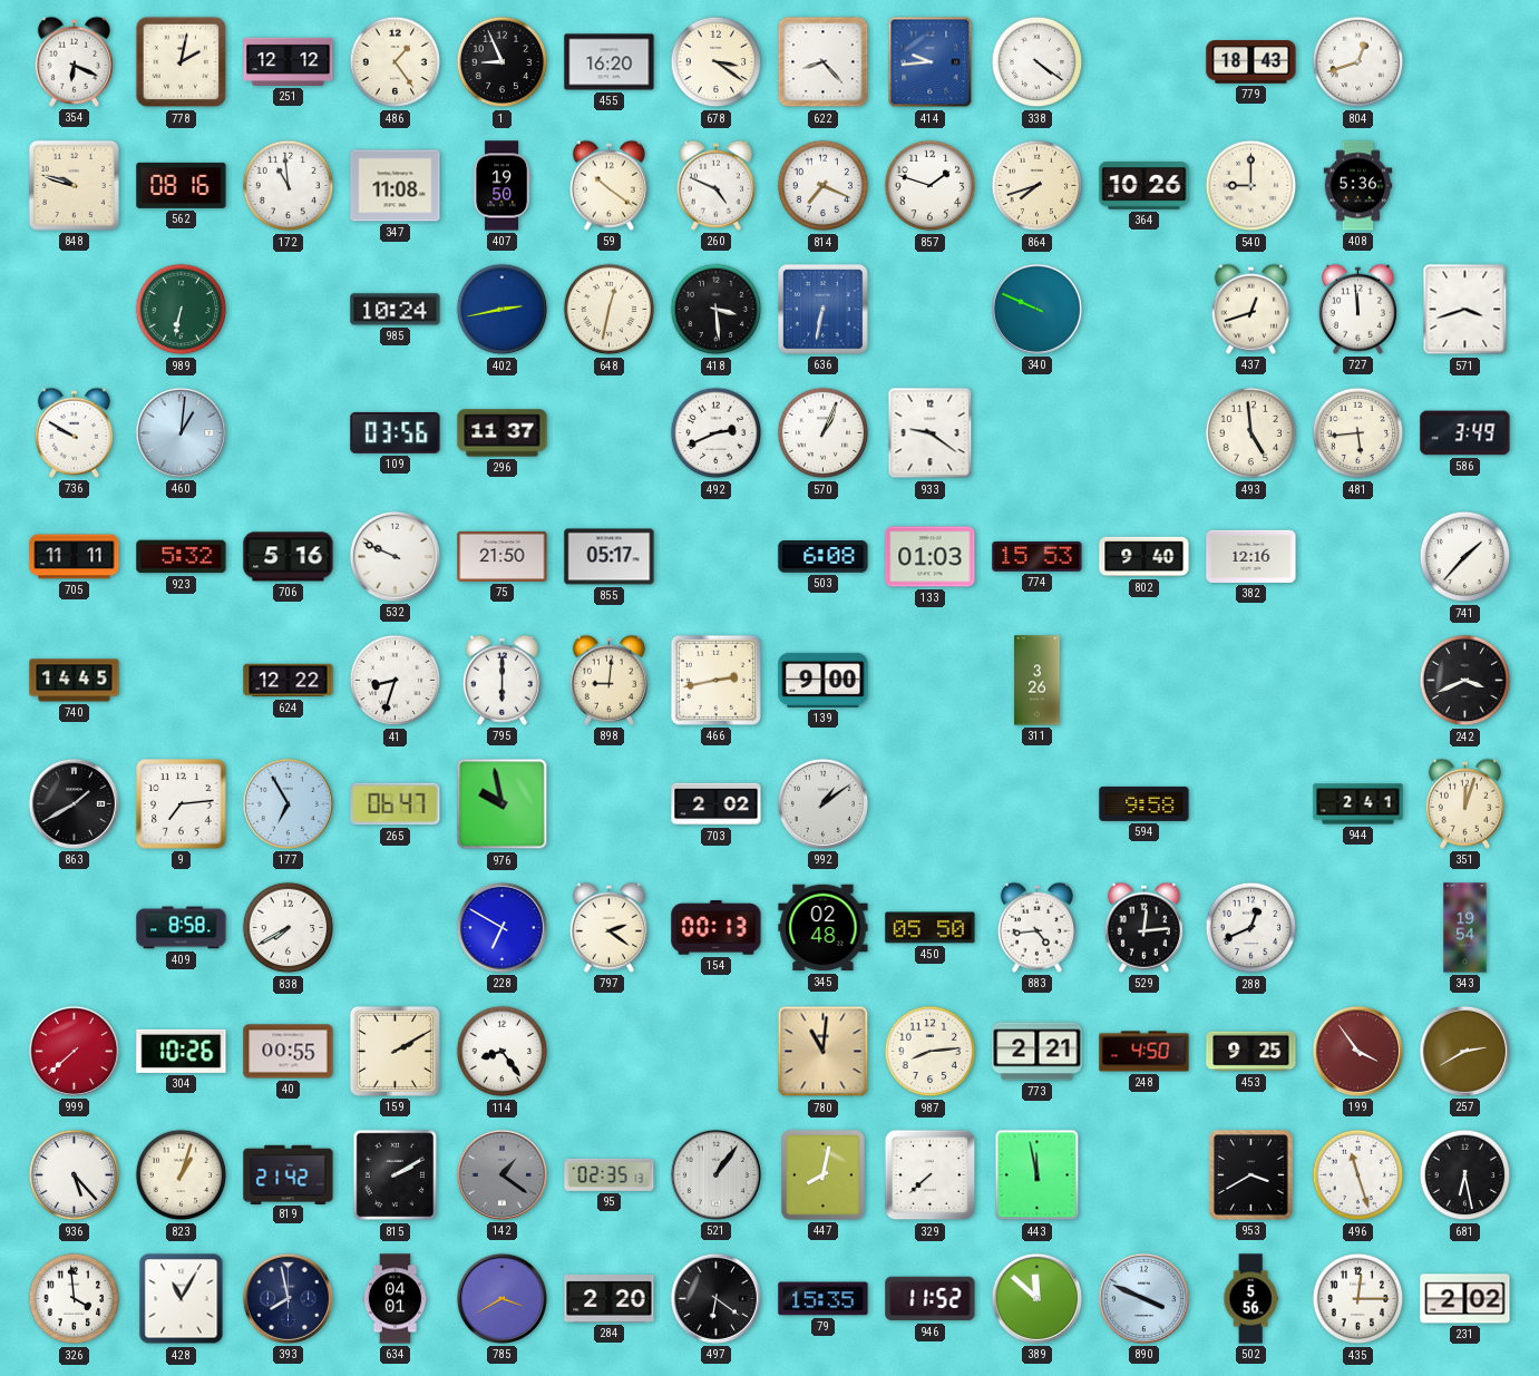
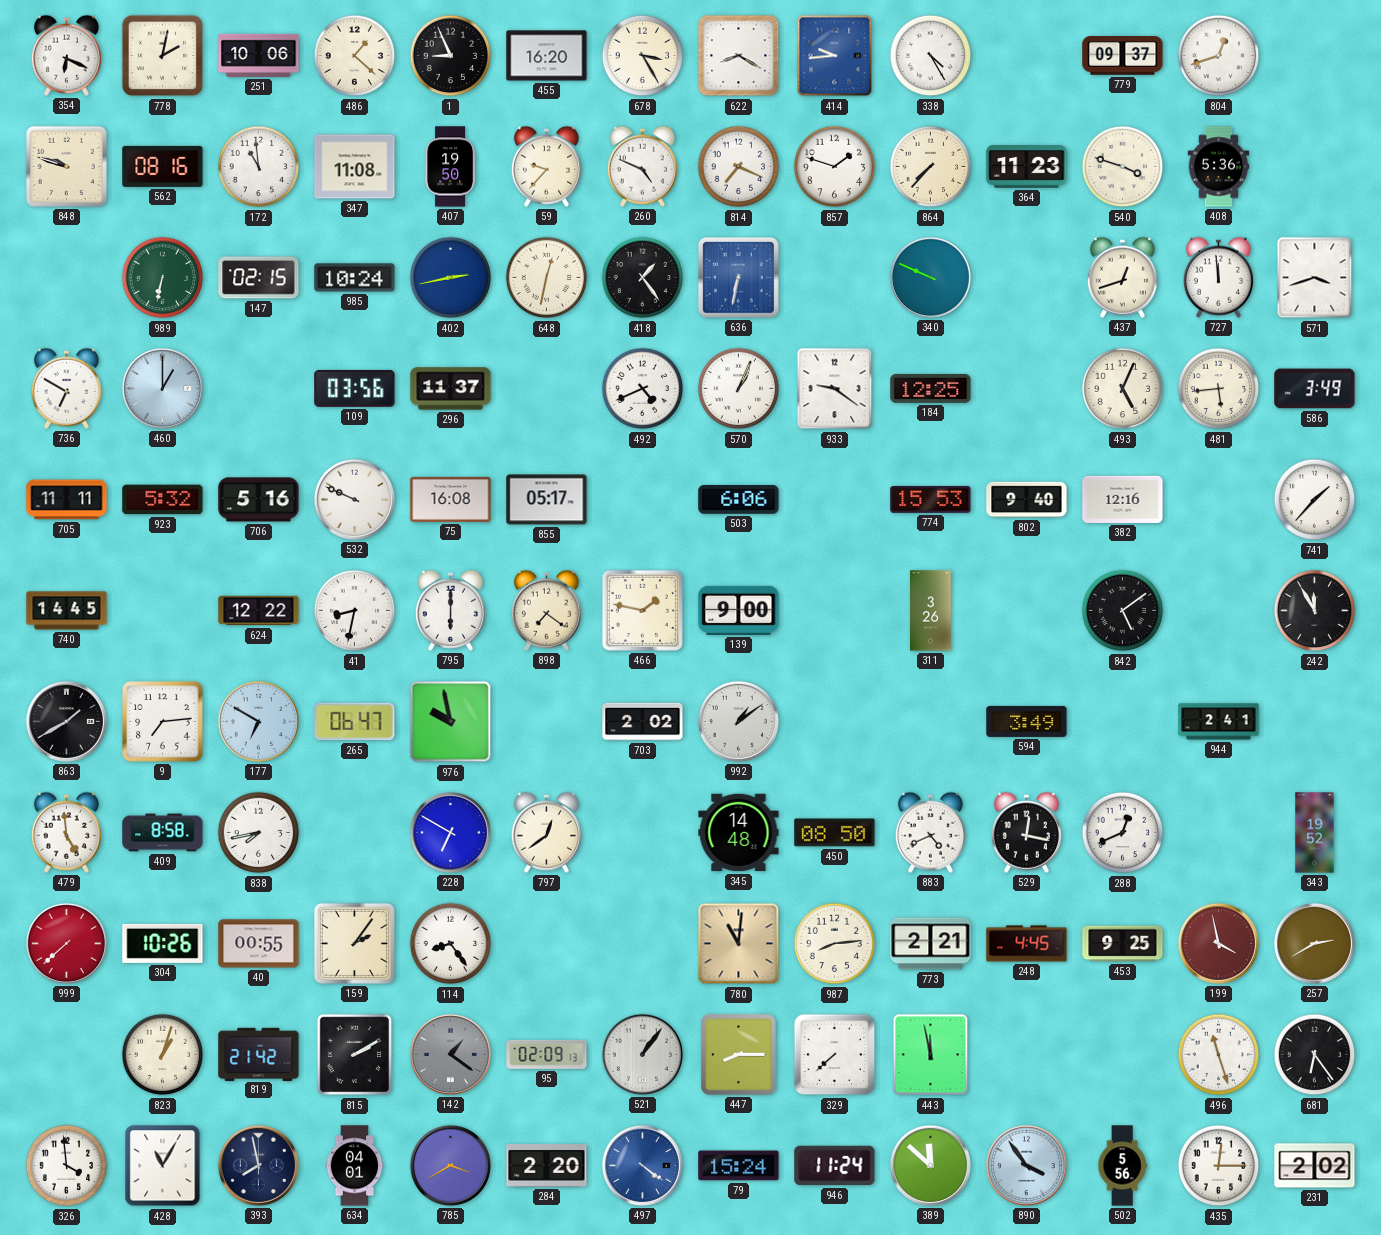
251: 12:12 -> 10:06
486: 1:24 -> 1:22
678: 3:21 -> 3:25
622: 8:23 -> 8:20
338: 4:21 -> 4:25
779: 18:43 -> 09:37
59: 10:21 -> 9:37
864: 7:42 -> 7:37
364: 10:26 -> 11:23
540: 9:00 -> 3:48
147: none -> 02:15
418: 3:29 -> 1:24
736: 9:50 -> 6:50
460: 1:01 -> 1:00
492: 2:41 -> 4:41
184: none -> 12:25
493: 4:59 -> 5:04
75: 21:50 -> 16:08
503: 6:08 -> 6:06
133: 01:03 -> none
41: 8:33 -> 8:32
898: 9:01 -> 7:21
466: 2:43 -> 1:47
842: none -> 5:09
242: 3:41 -> 11:55
177: 6:55 -> 6:50
594: 9:58 -> 3:49
351: 12:03 -> none
479: none -> 4:59
838: 7:40 -> 7:43
797: 2:21 -> 12:39
154: 00:13 -> none
345: 02:48 -> 14:48
450: 05:50 -> 08:50
883: 4:44 -> 4:41
529: 12:14 -> 12:17
343: 19:54 -> 19:52
159: 2:10 -> 2:06
248: 4:50 -> 4:45
199: 3:54 -> 3:58
936: 5:23 -> none
95: 02:35 -> 02:09
447: 8:02 -> 8:15
953: 3:40 -> none
681: 6:28 -> 6:24
497: 6:21 -> 4:21
497 dial: black -> blue
79: 15:35 -> 15:24
946: 11:52 -> 11:24
890: 3:49 -> 3:54
